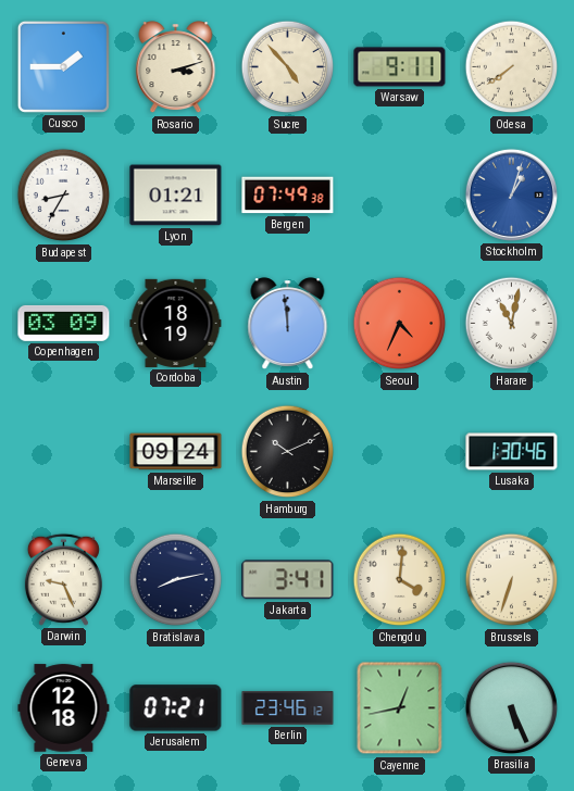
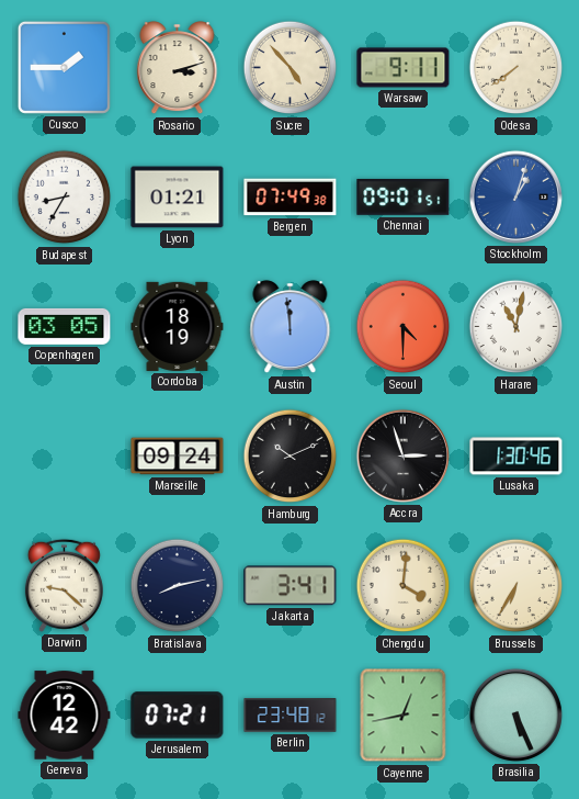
Chennai: none -> 09:01
Copenhagen: 03:09 -> 03:05
Seoul: 4:34 -> 4:30
Accra: none -> 2:57
Darwin: 9:26 -> 9:22
Brussels: 6:33 -> 6:35
Geneva: 12:18 -> 12:42
Berlin: 23:46 -> 23:48
